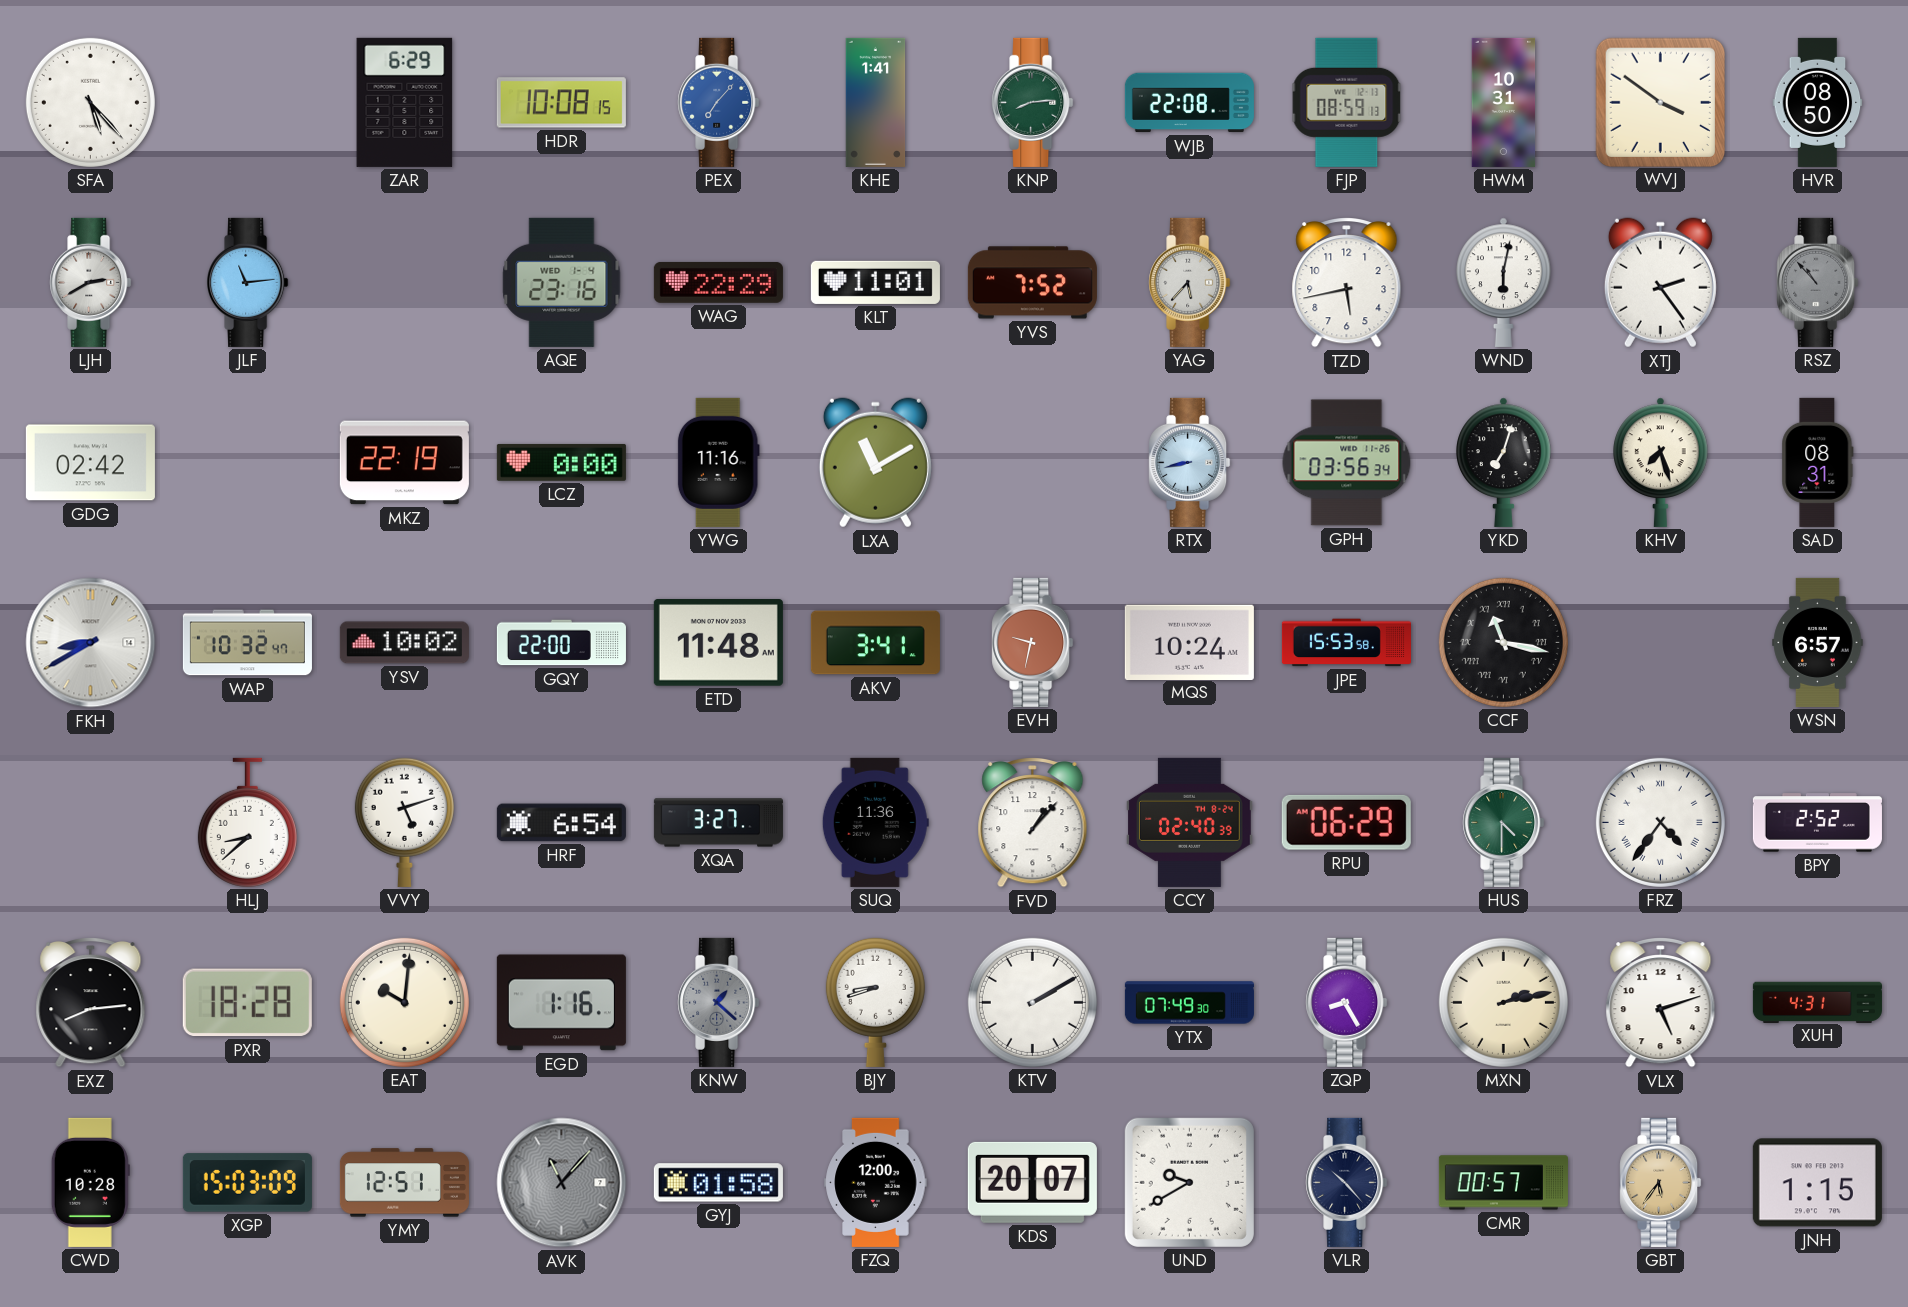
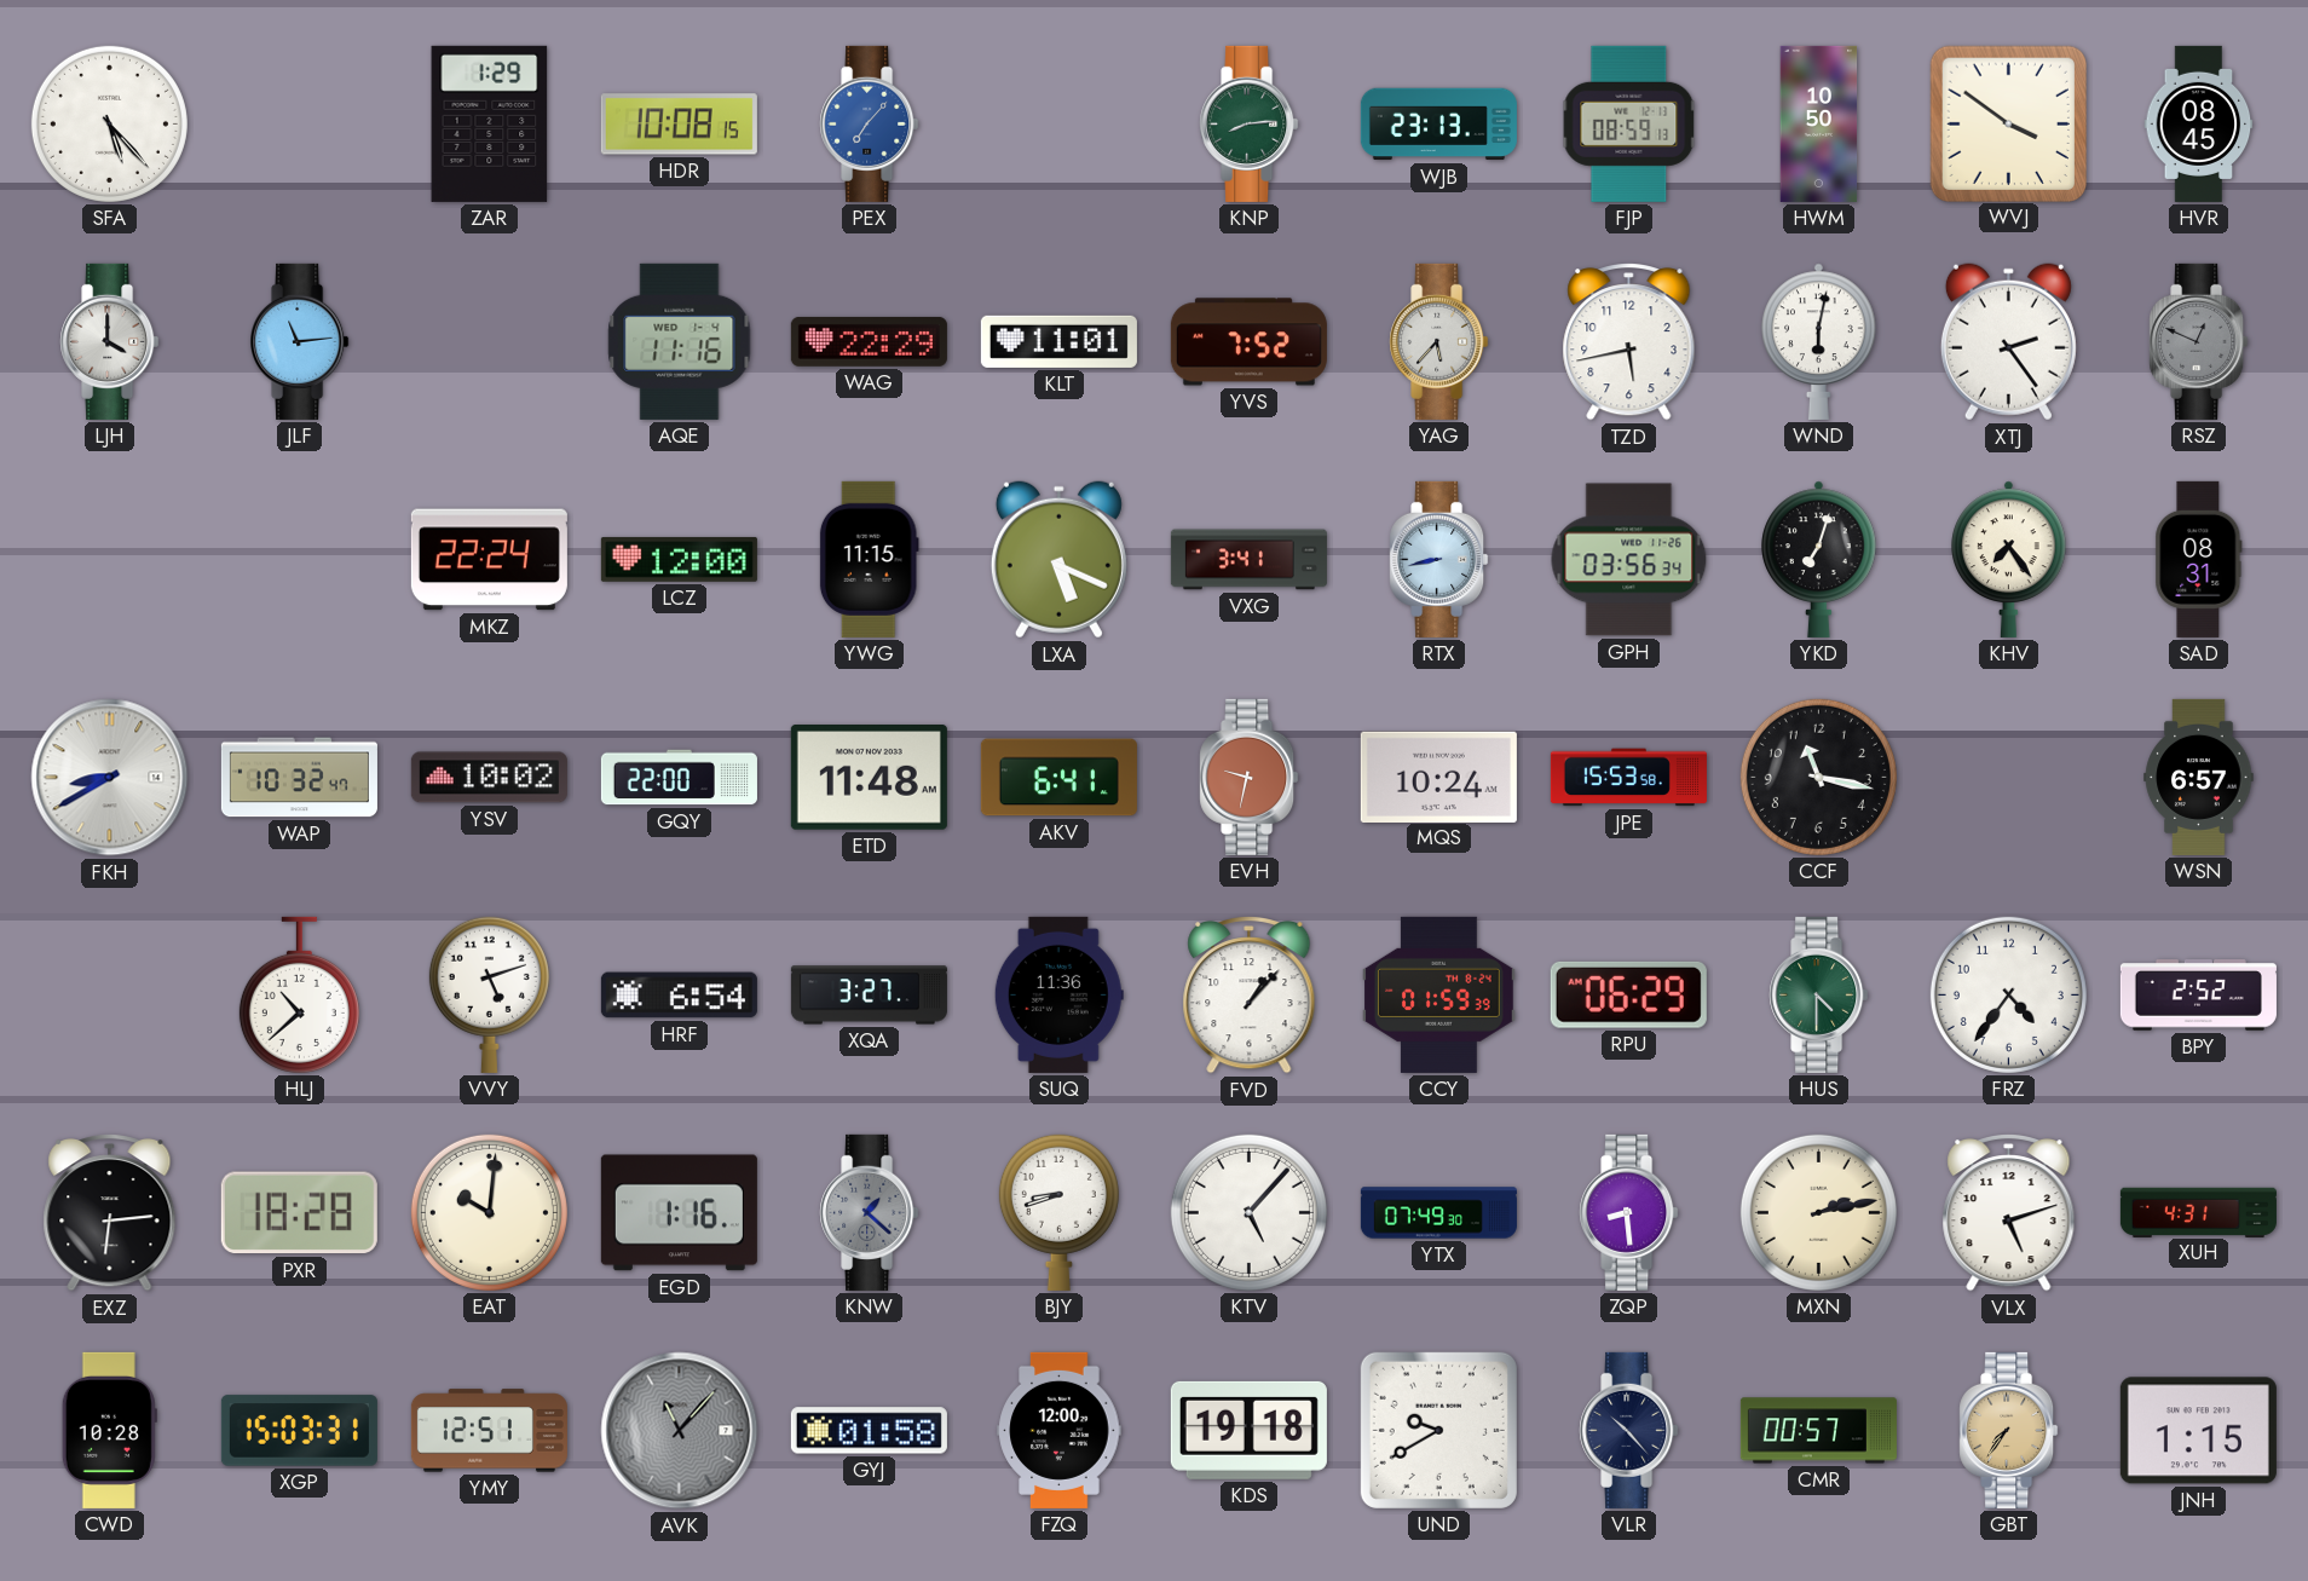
ZAR: 6:29 -> 1:29
KHE: 1:41 -> none
WJB: 22:08 -> 23:13
HWM: 10:31 -> 10:50
HVR: 08:50 -> 08:45
LJH: 2:40 -> 4:00
AQE: 23:16 -> 11:16
RSZ: 10:53 -> 12:49
GDG: 02:42 -> none
MKZ: 22:19 -> 22:24
LCZ: 0:00 -> 12:00
YWG: 11:16 -> 11:15
LXA: 11:10 -> 5:19
VXG: none -> 3:41
KHV: 7:27 -> 7:24
AKV: 3:41 -> 6:41
CCF numerals: Roman -> Arabic
HLJ: 8:38 -> 10:38
CCY: 02:40 -> 01:59
FRZ numerals: Roman -> Arabic
EXZ: 8:14 -> 6:14
KTV: 2:10 -> 5:07
ZQP: 8:25 -> 8:29
XGP: 15:03:09 -> 15:03:31
KDS: 20:07 -> 19:18
GBT: 5:36 -> 7:36
